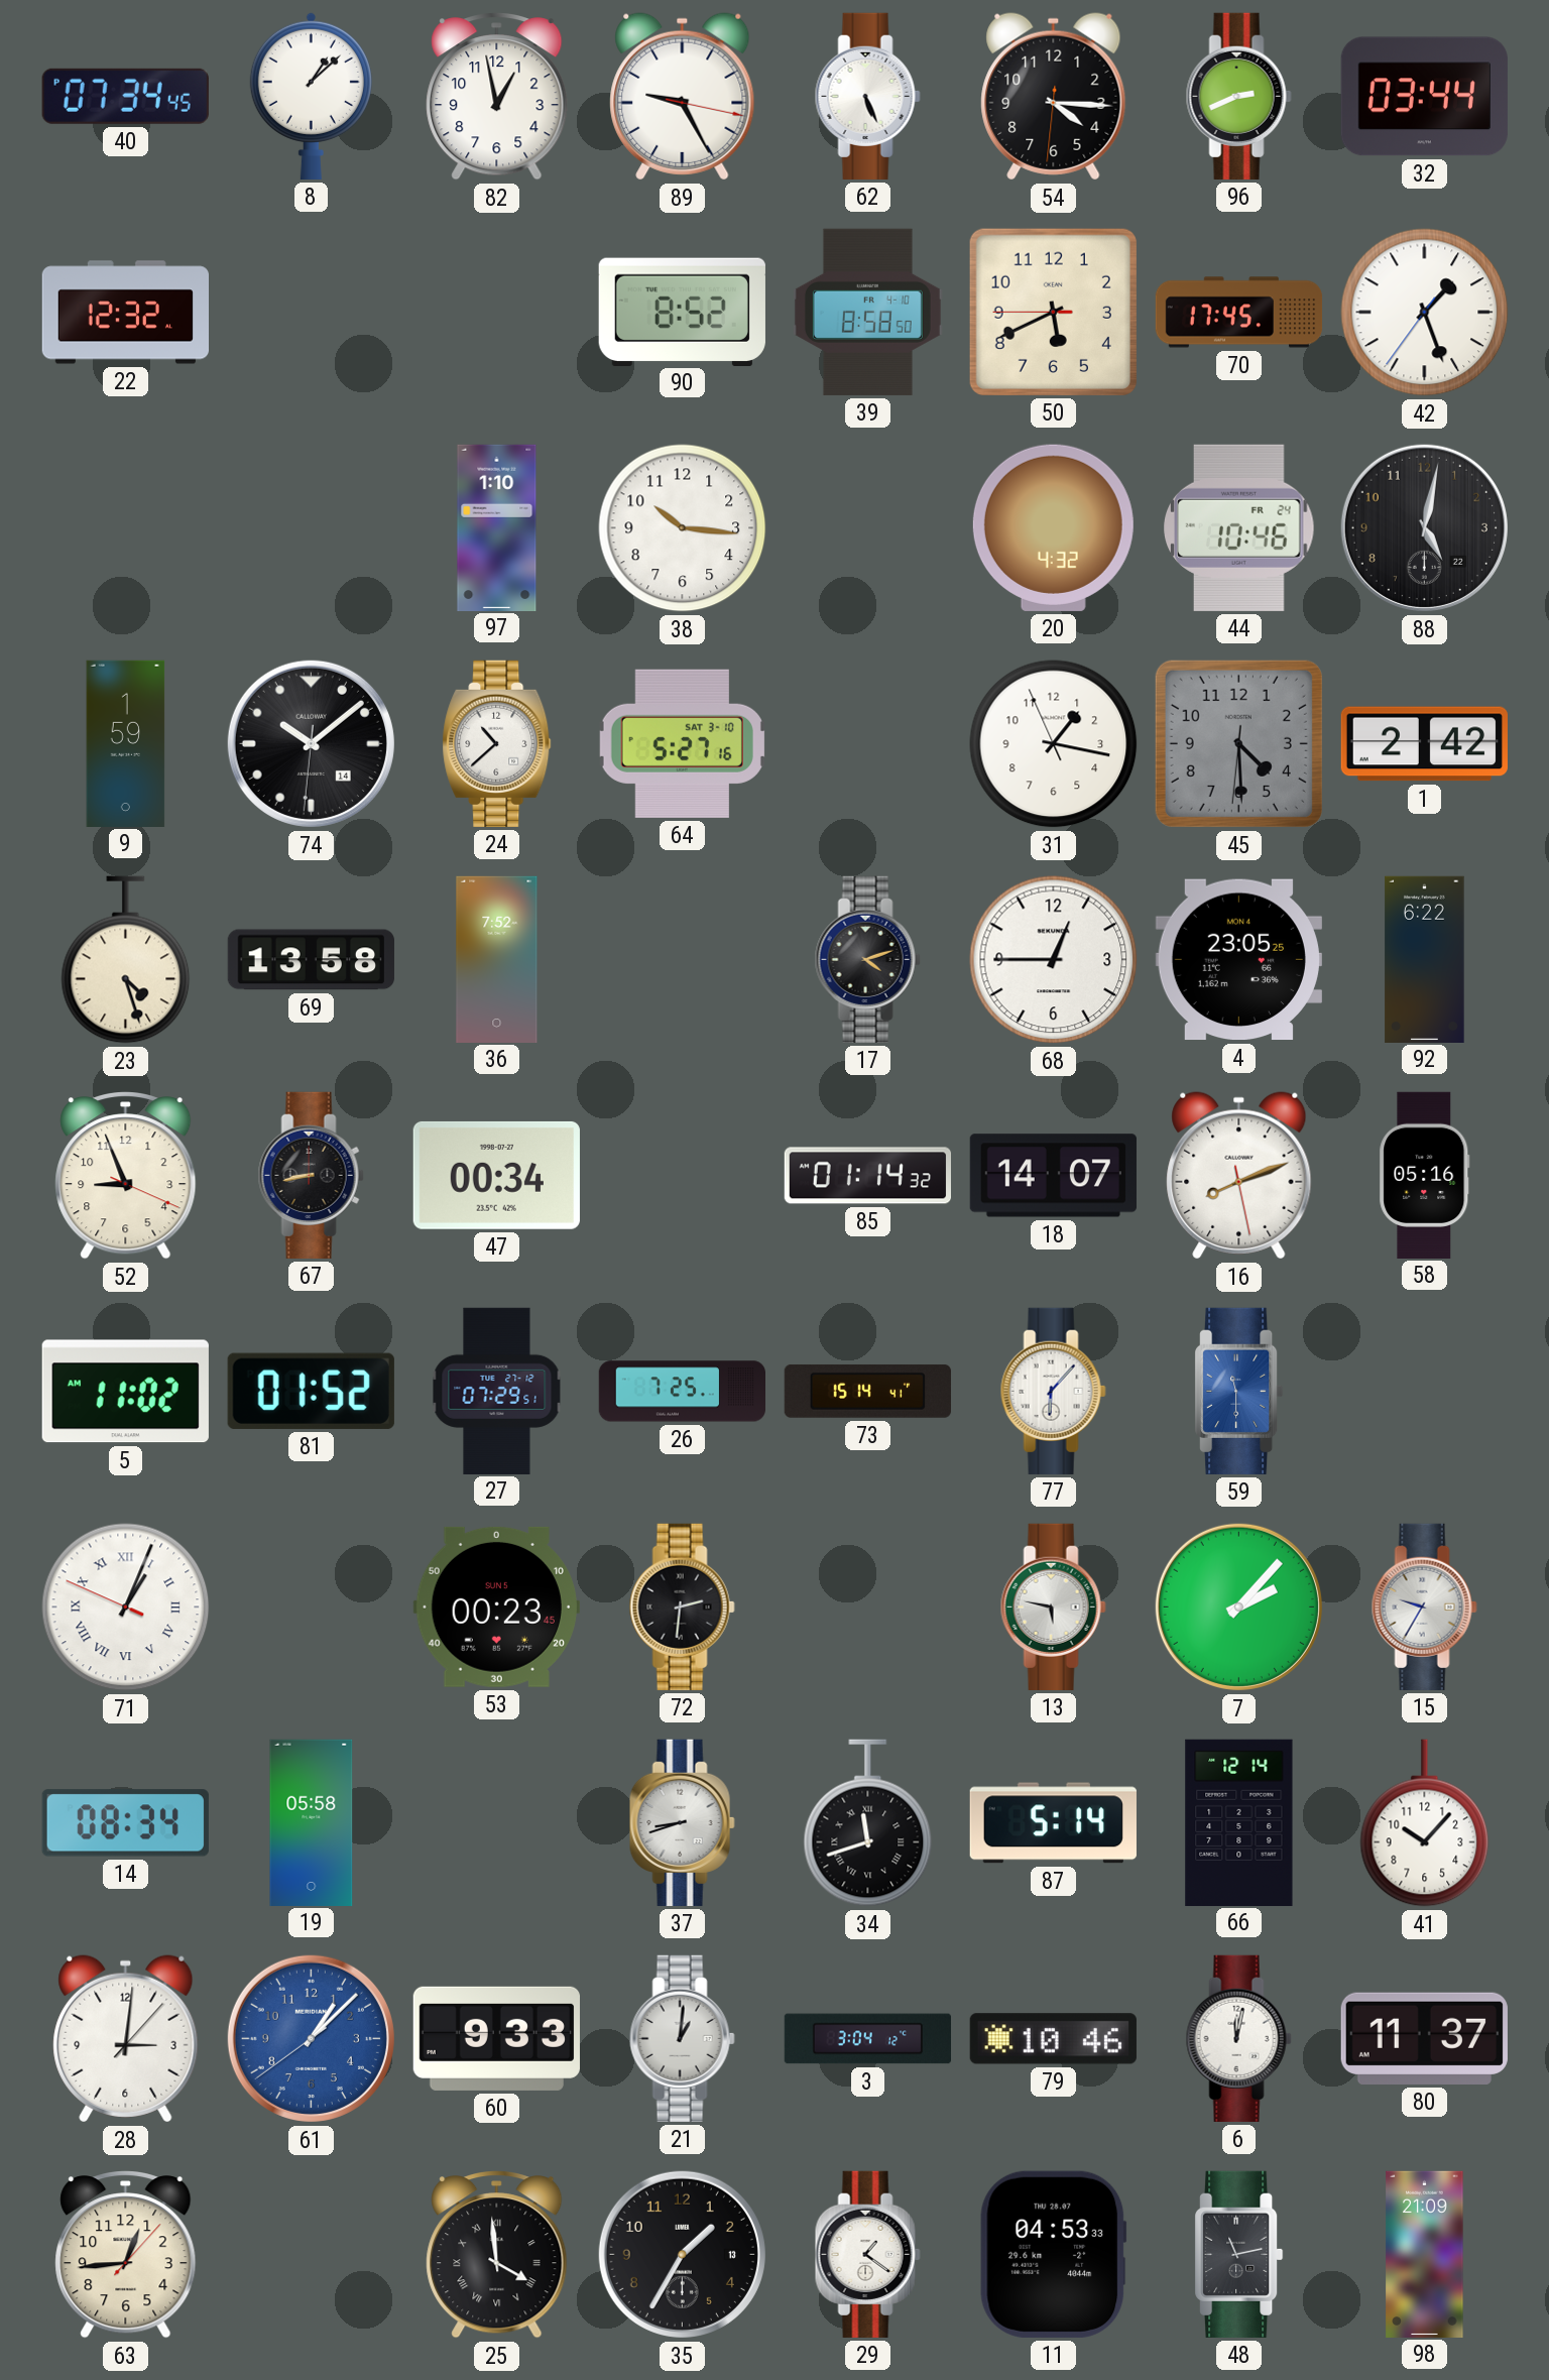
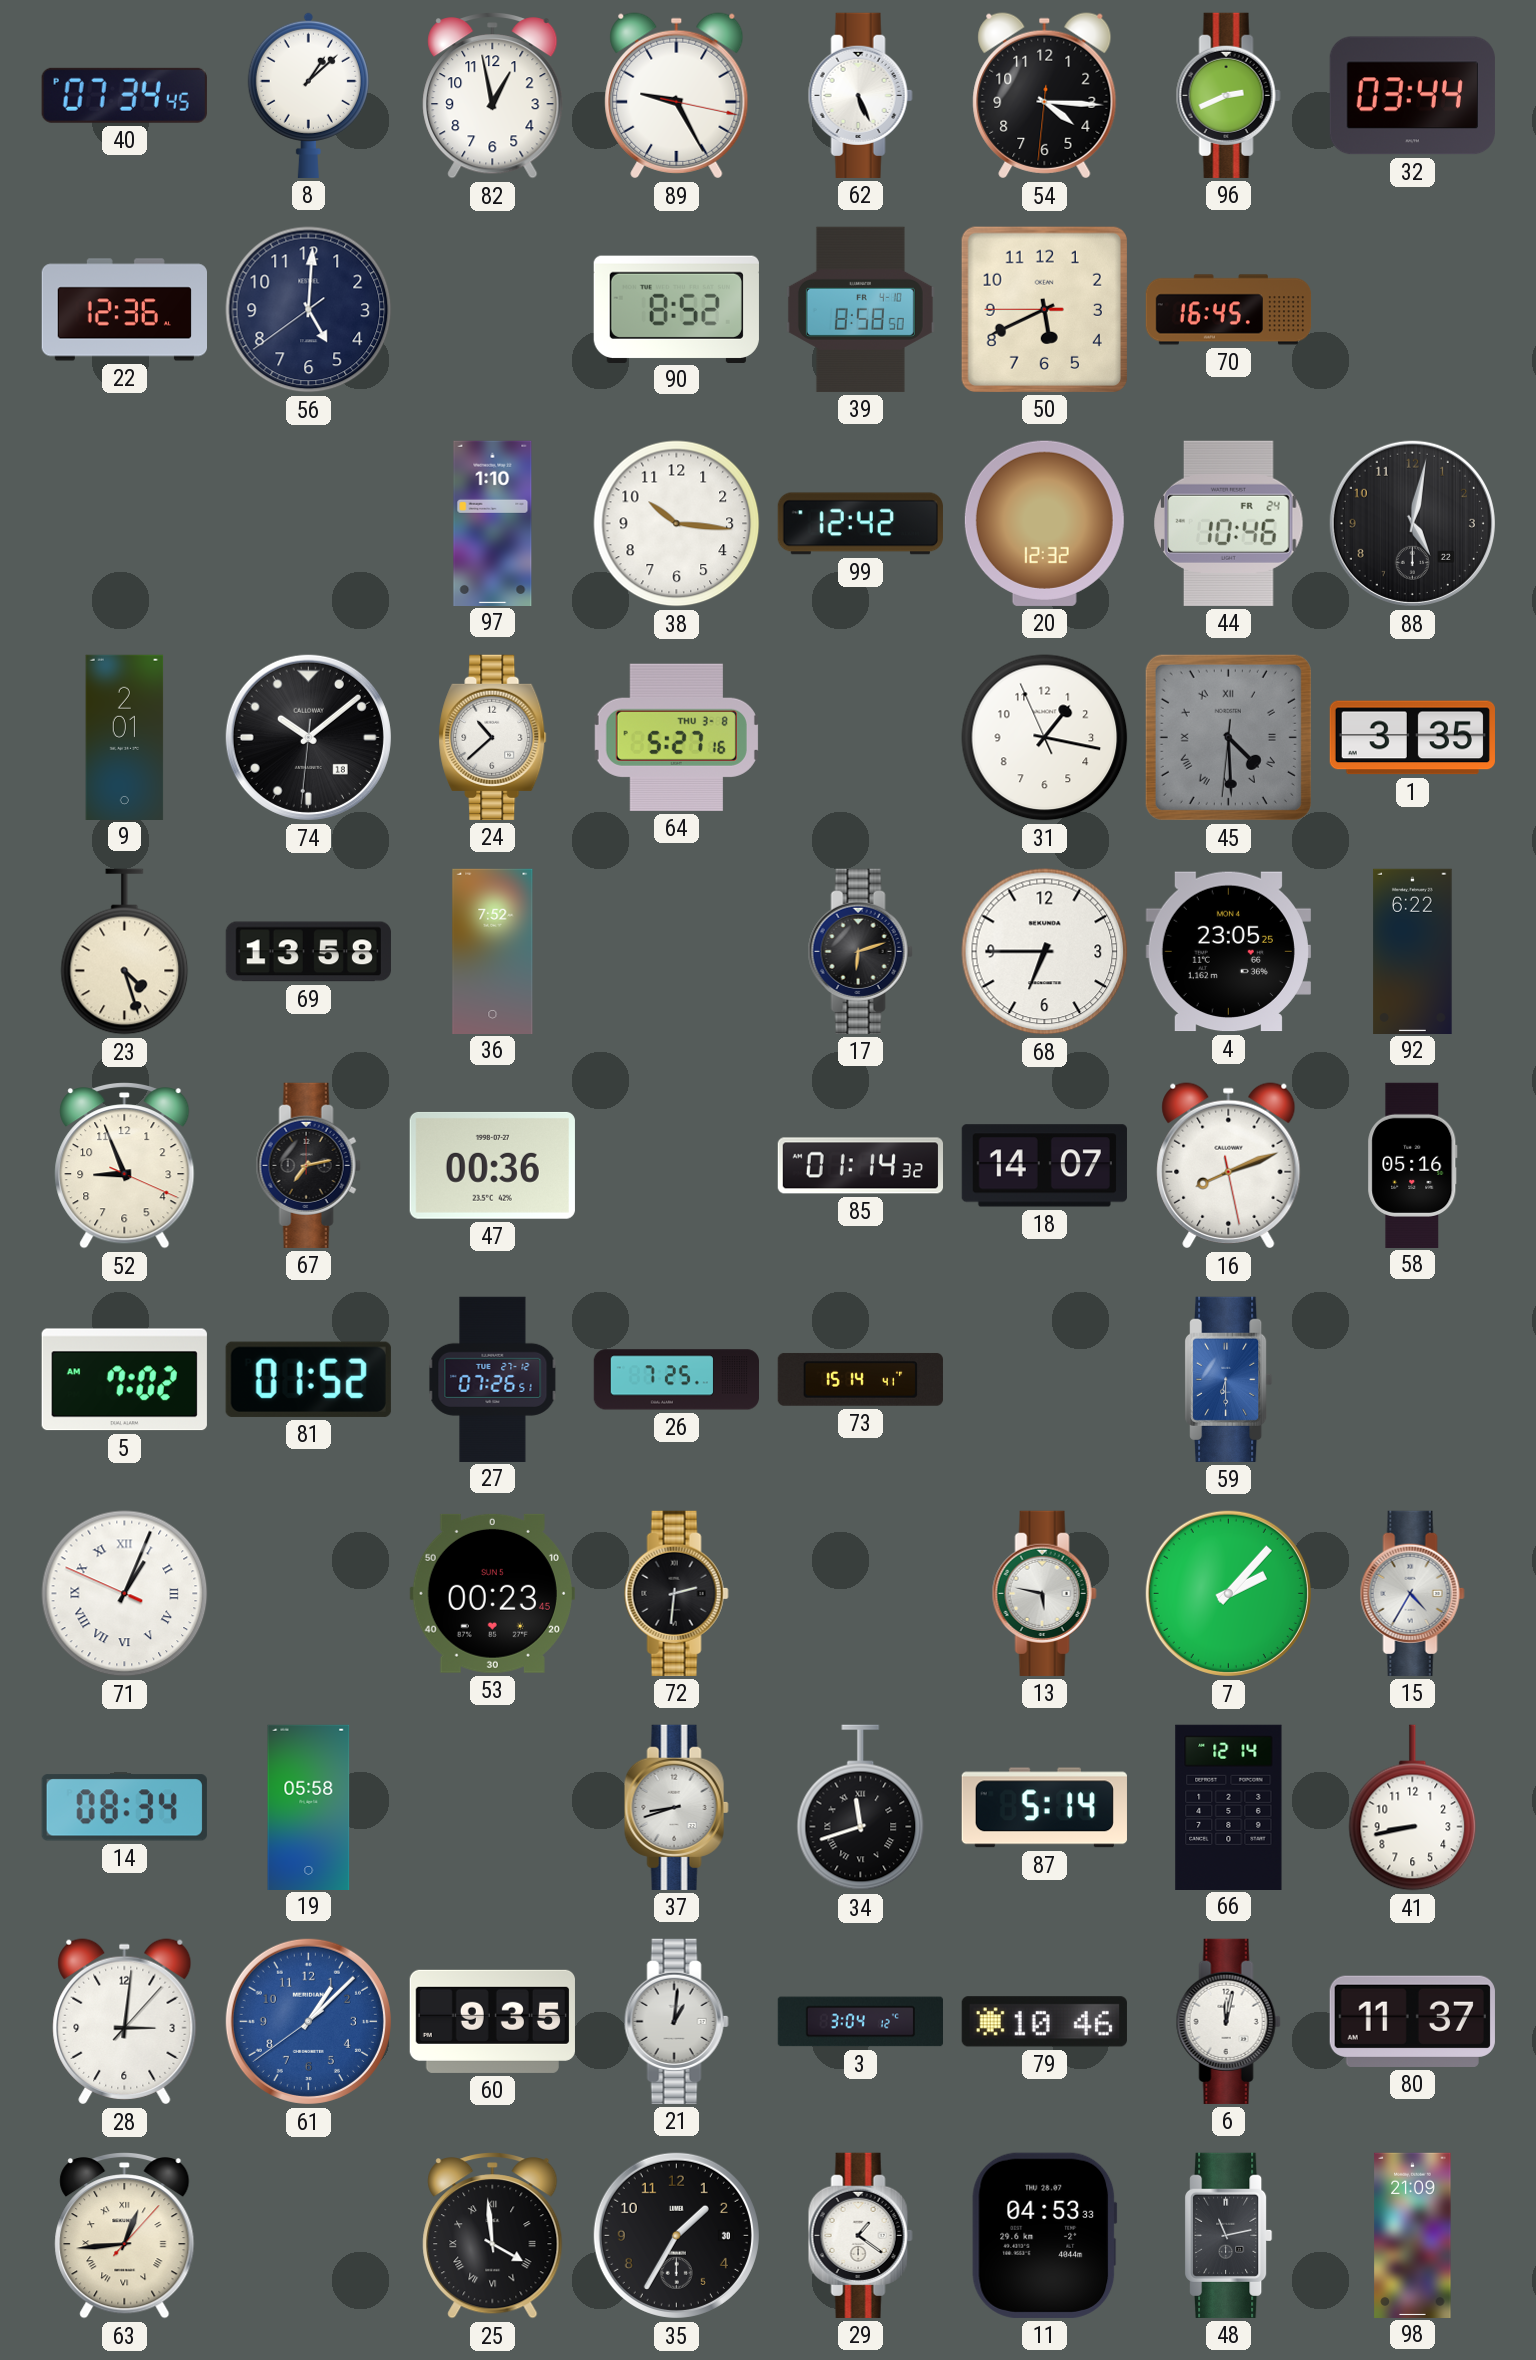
22: 12:32 -> 12:36
56: none -> 5:00
70: 17:45 -> 16:45
42: 1:26 -> none
99: none -> 12:42
20: 4:32 -> 12:32
9: 1:59 -> 2:01
74 date: 14 -> 18
64 date: SAT 3-10 -> THU 3-8
45 numerals: Arabic -> Roman
1: 2:42 -> 3:35
17: 4:12 -> 6:12
68: 12:45 -> 6:45
67: 8:43 -> 7:13
47: 00:34 -> 00:36
5: 11:02 -> 7:02
27: 07:29 -> 07:26
77: 6:07 -> none
59: 11:30 -> 6:30
15: 9:35 -> 4:35
41: 10:07 -> 8:43
60: 9:33 -> 9:35
63 numerals: Arabic -> Roman
35 date: 13 -> 30
